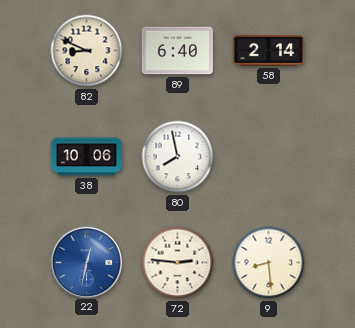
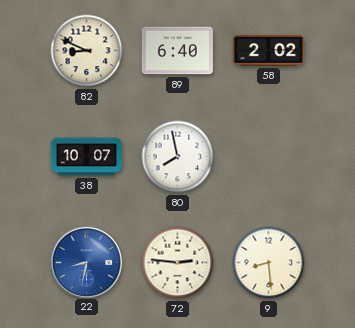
58: 2:14 -> 2:02
38: 10:06 -> 10:07
22: 12:32 -> 8:32
